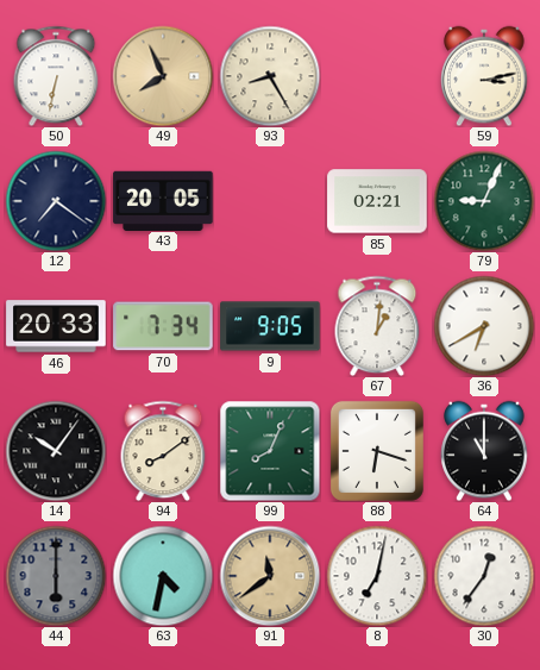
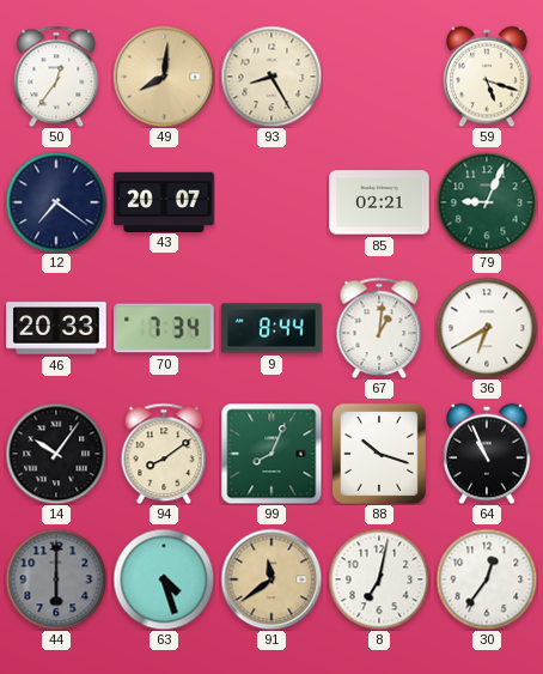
50: 6:32 -> 12:36
49: 7:56 -> 8:01
59: 3:13 -> 5:18
43: 20:05 -> 20:07
9: 9:05 -> 8:44
88: 6:18 -> 10:18
64: 11:00 -> 10:56
63: 4:32 -> 4:27
